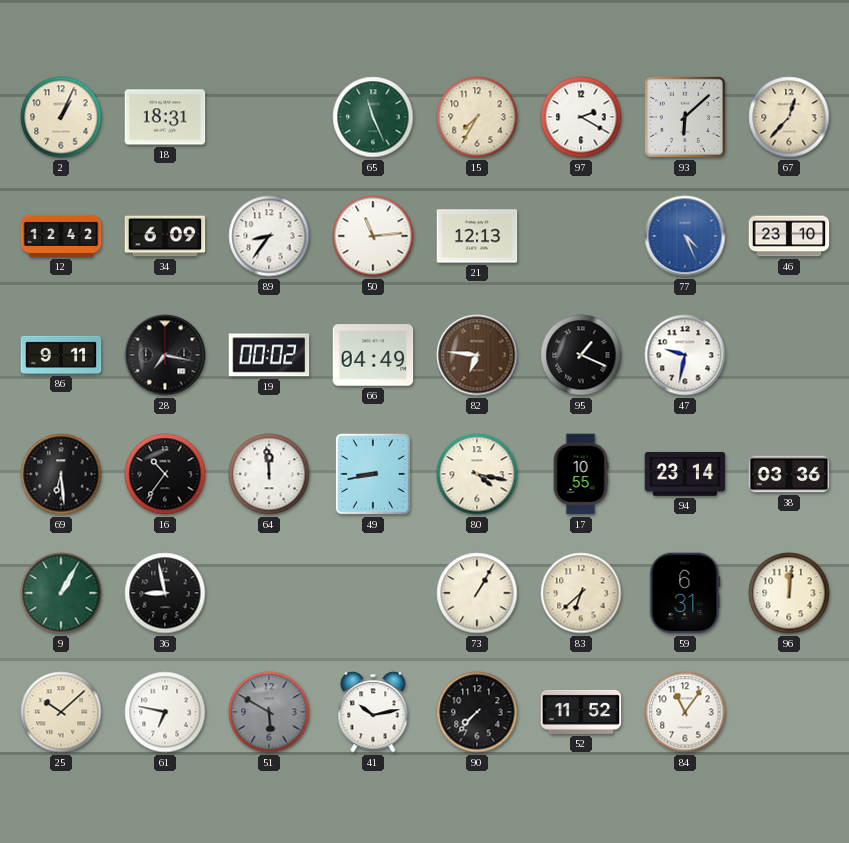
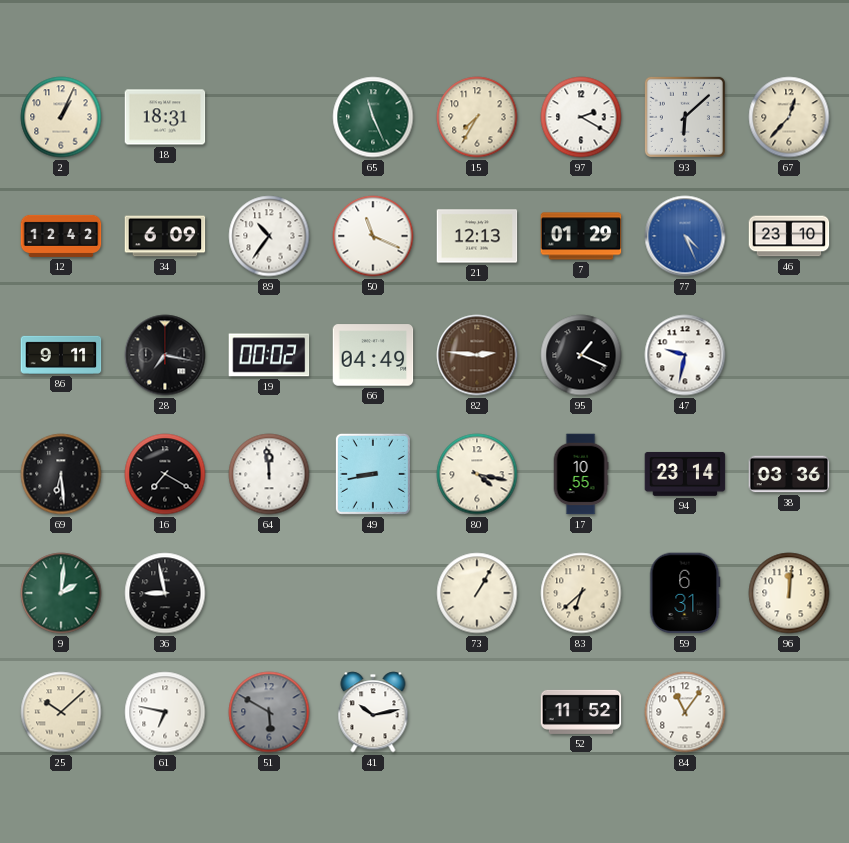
89: 8:36 -> 10:36
50: 11:14 -> 11:19
7: none -> 01:29
82: 6:46 -> 2:46
16: 10:36 -> 7:20
9: 1:05 -> 2:01
90: 7:37 -> none
